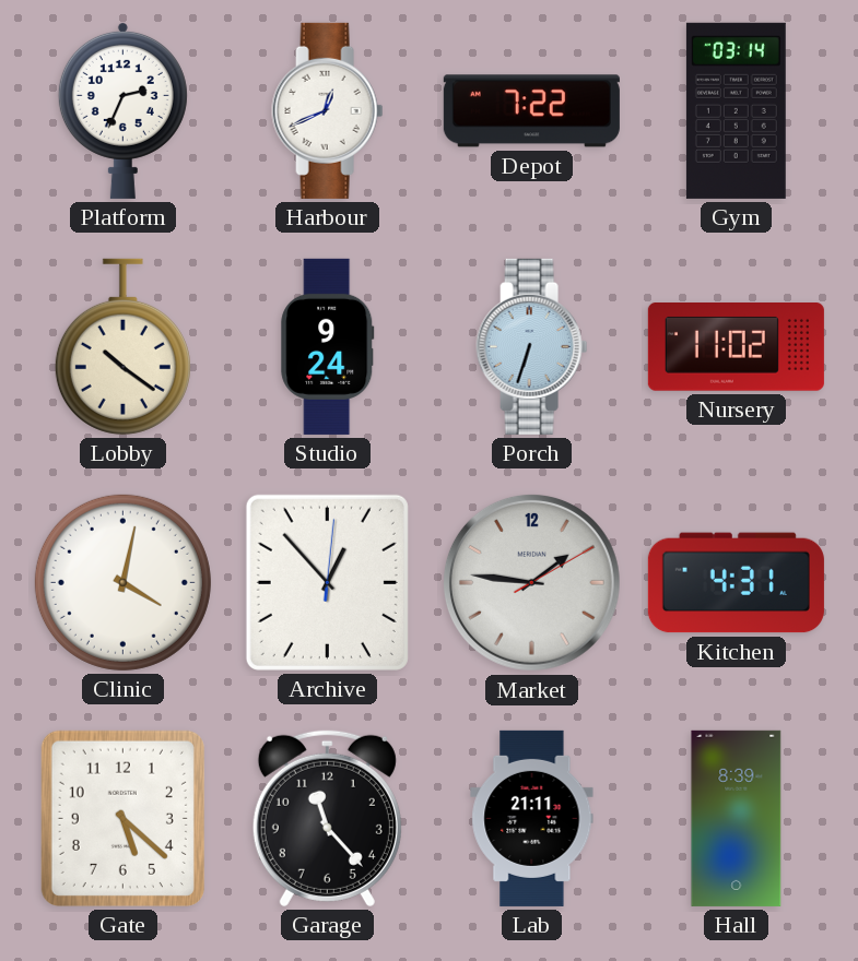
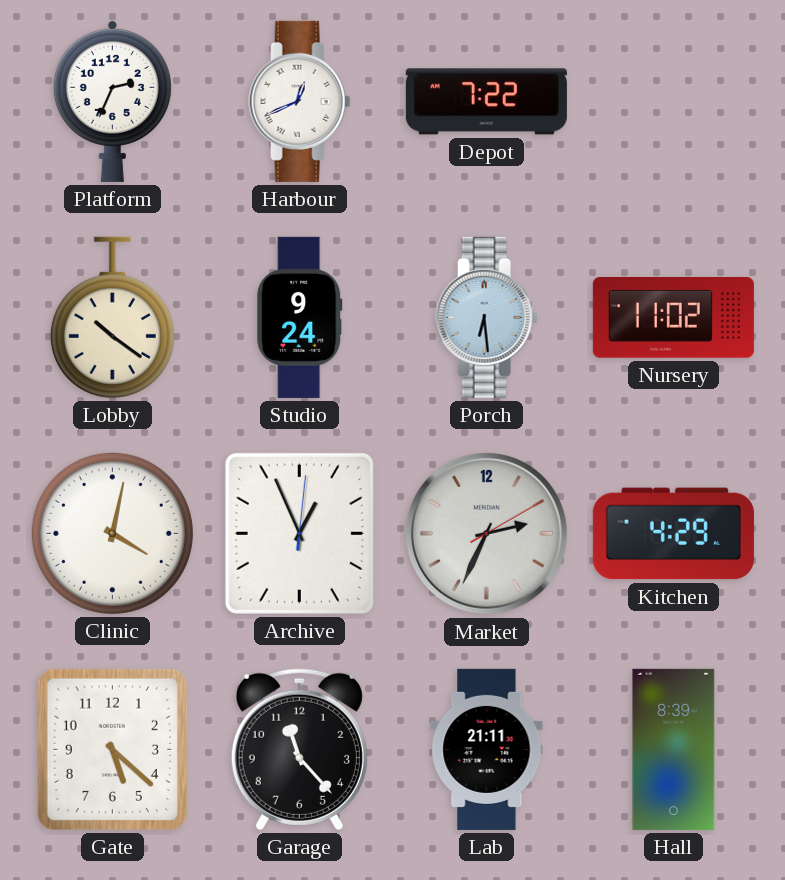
Gym: 03:14 -> none
Porch: 6:33 -> 6:29
Archive: 12:53 -> 12:56
Market: 1:46 -> 2:34
Kitchen: 4:31 -> 4:29
